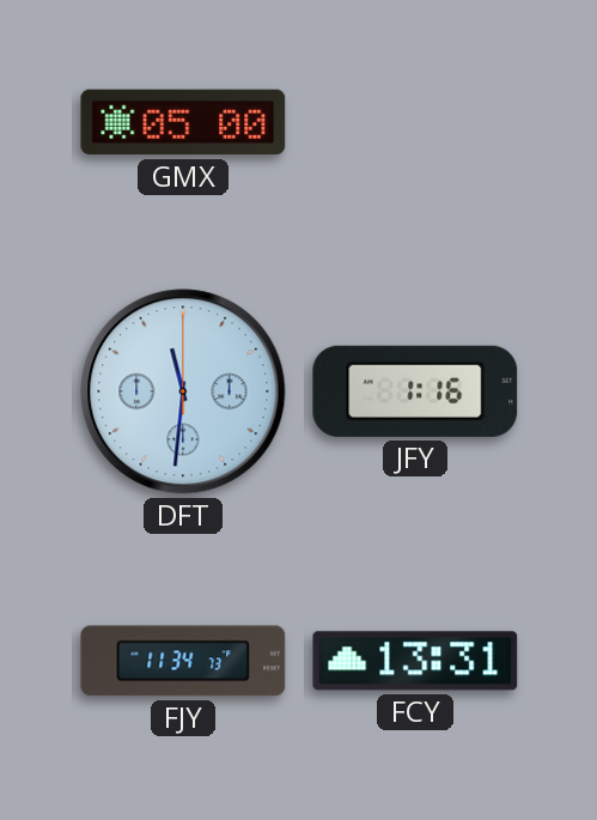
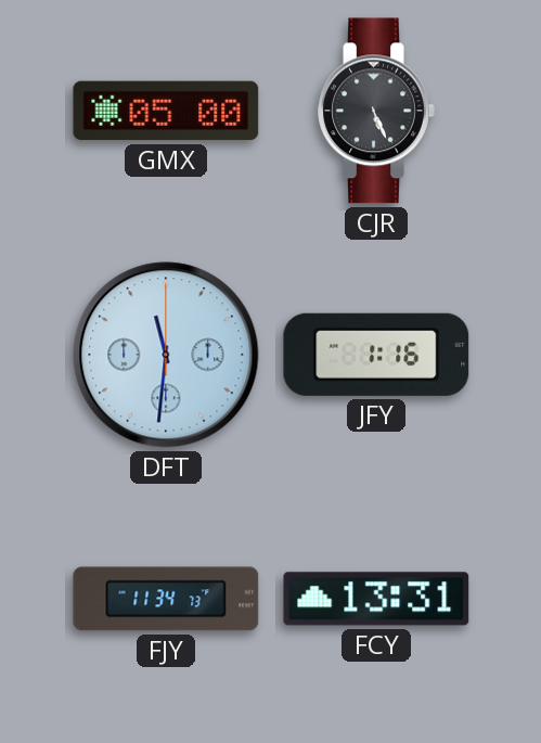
CJR: none -> 5:26
